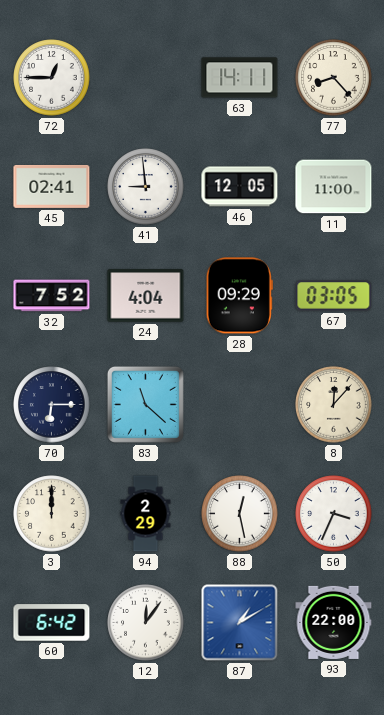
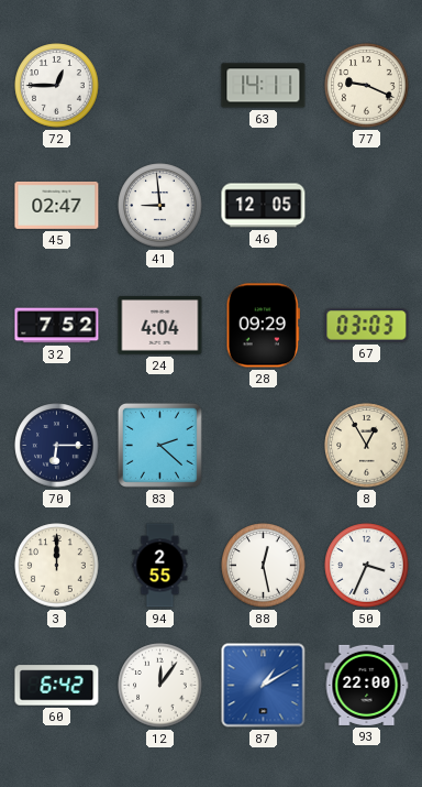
77: 8:23 -> 9:19
45: 02:41 -> 02:47
11: 11:00 -> none
67: 03:05 -> 03:03
83: 11:22 -> 2:22
8: 12:07 -> 12:55
94: 2:29 -> 2:55
